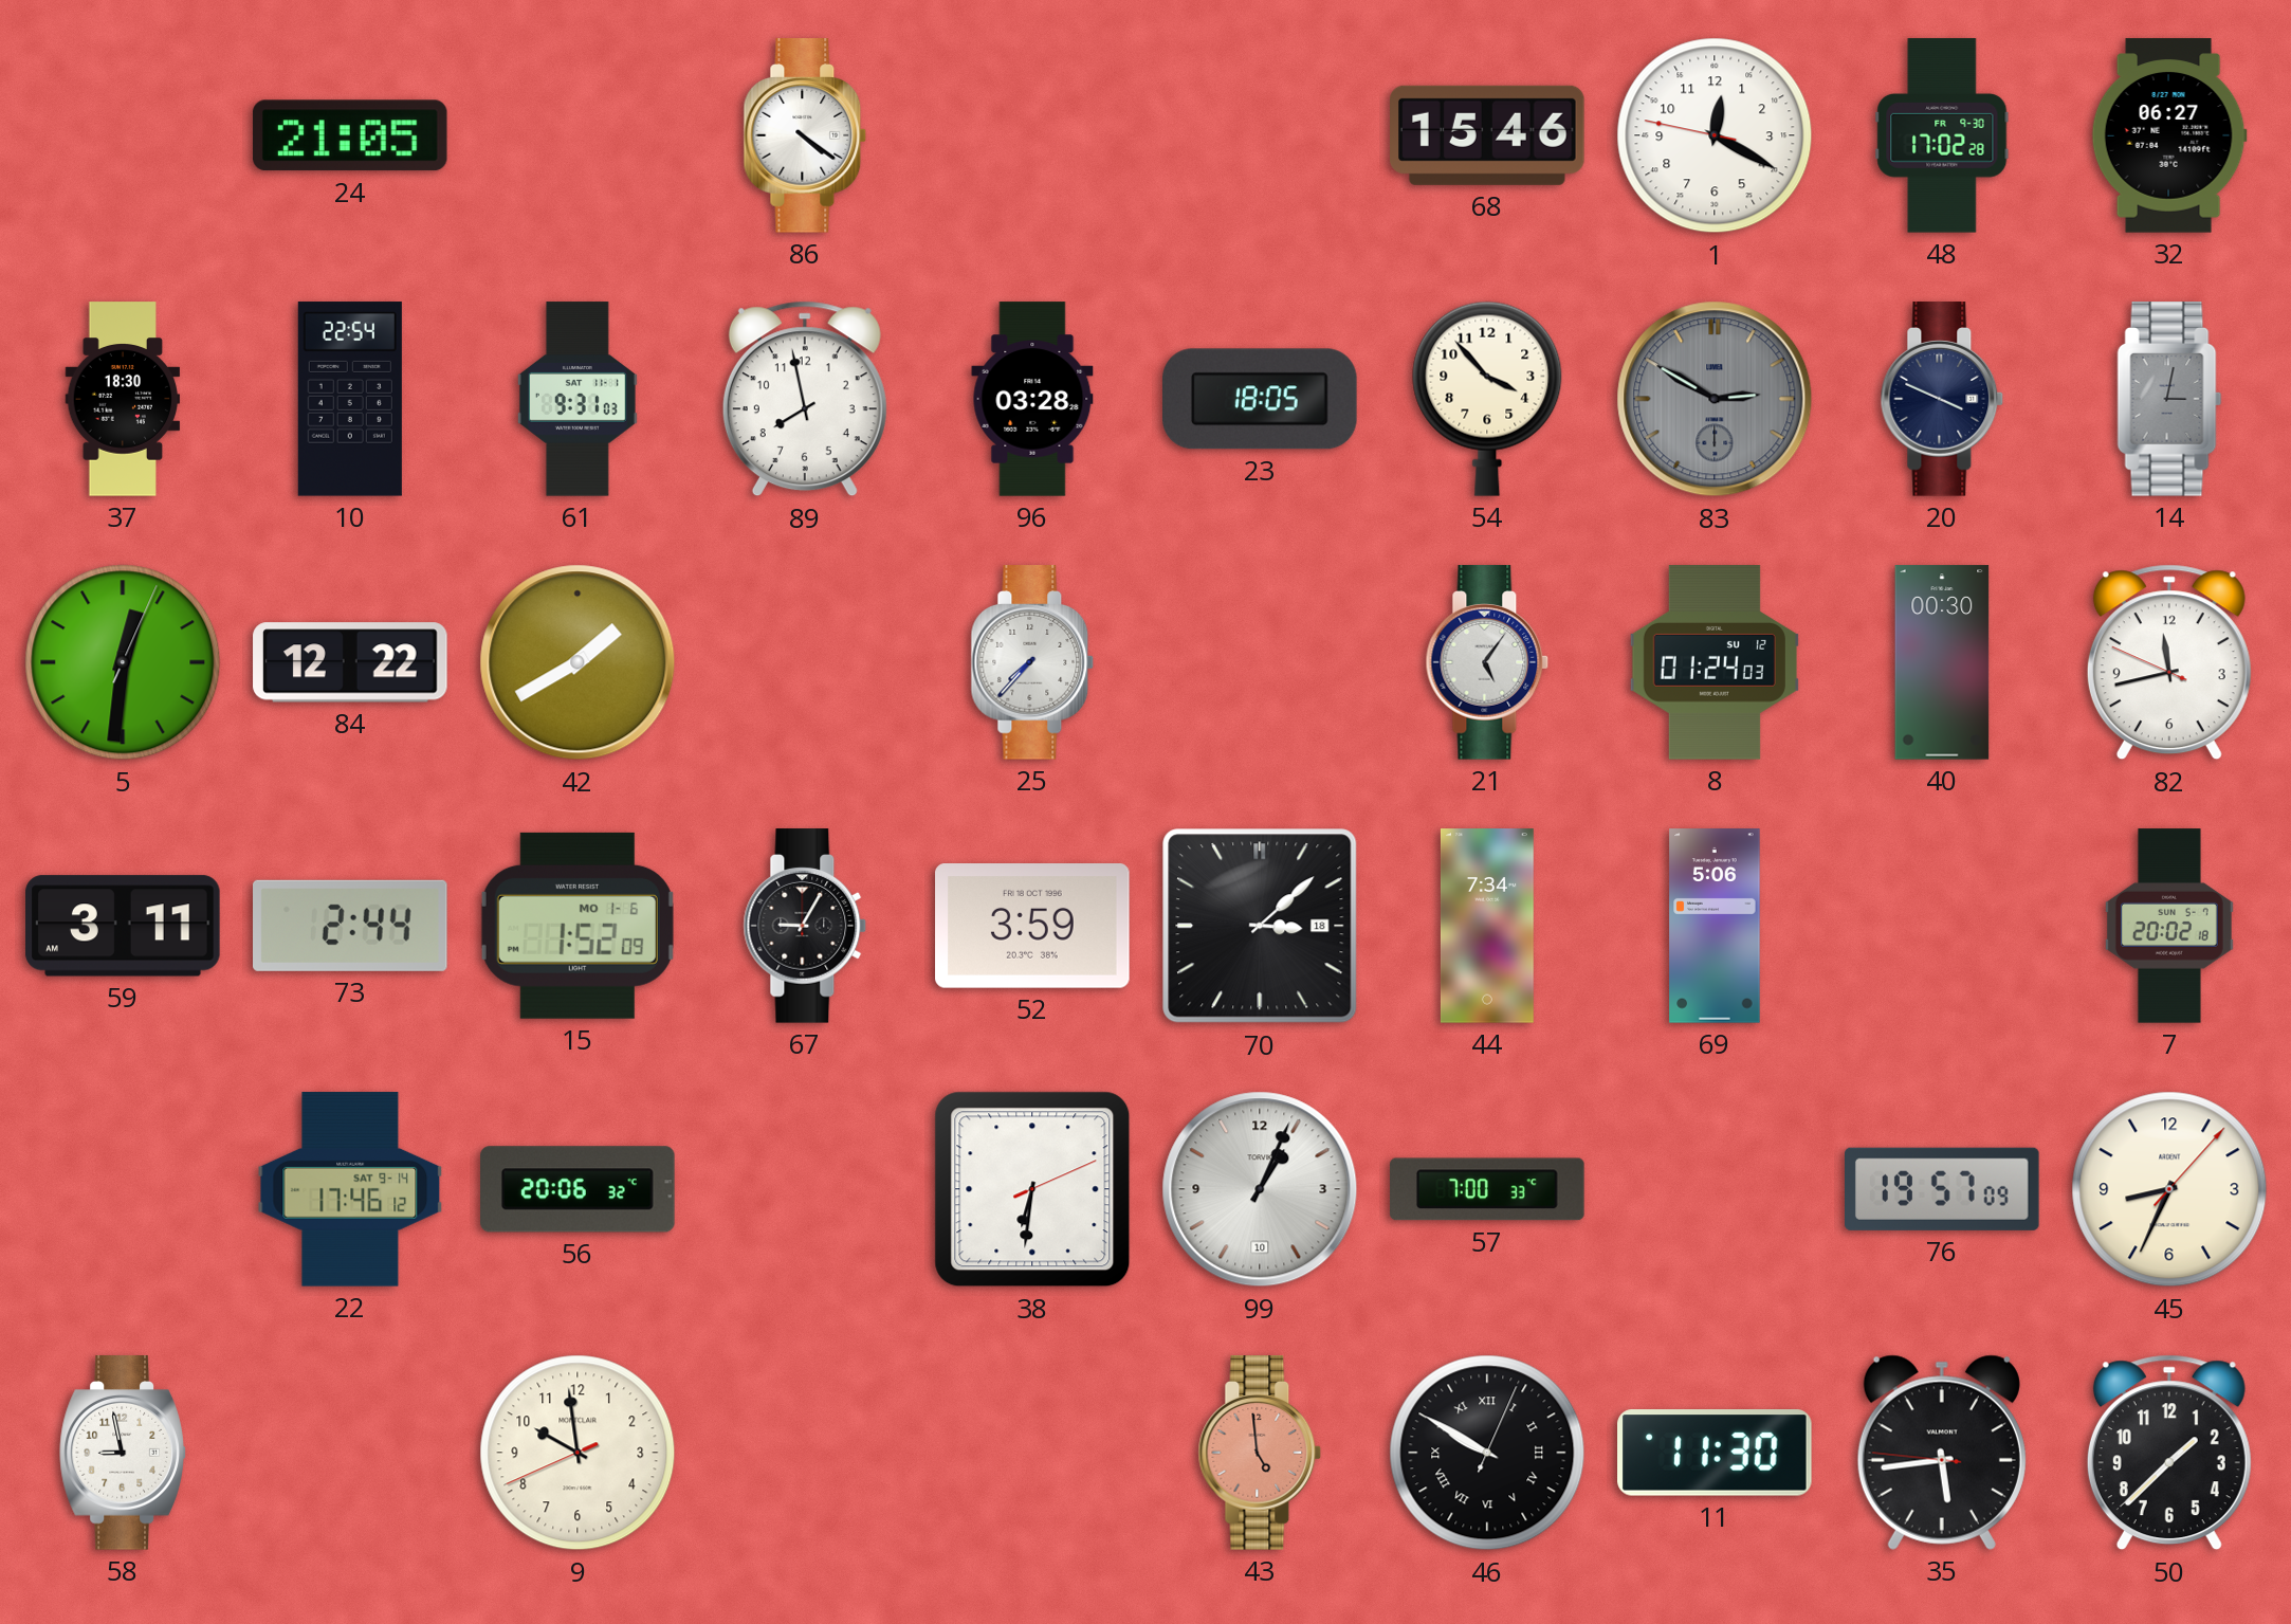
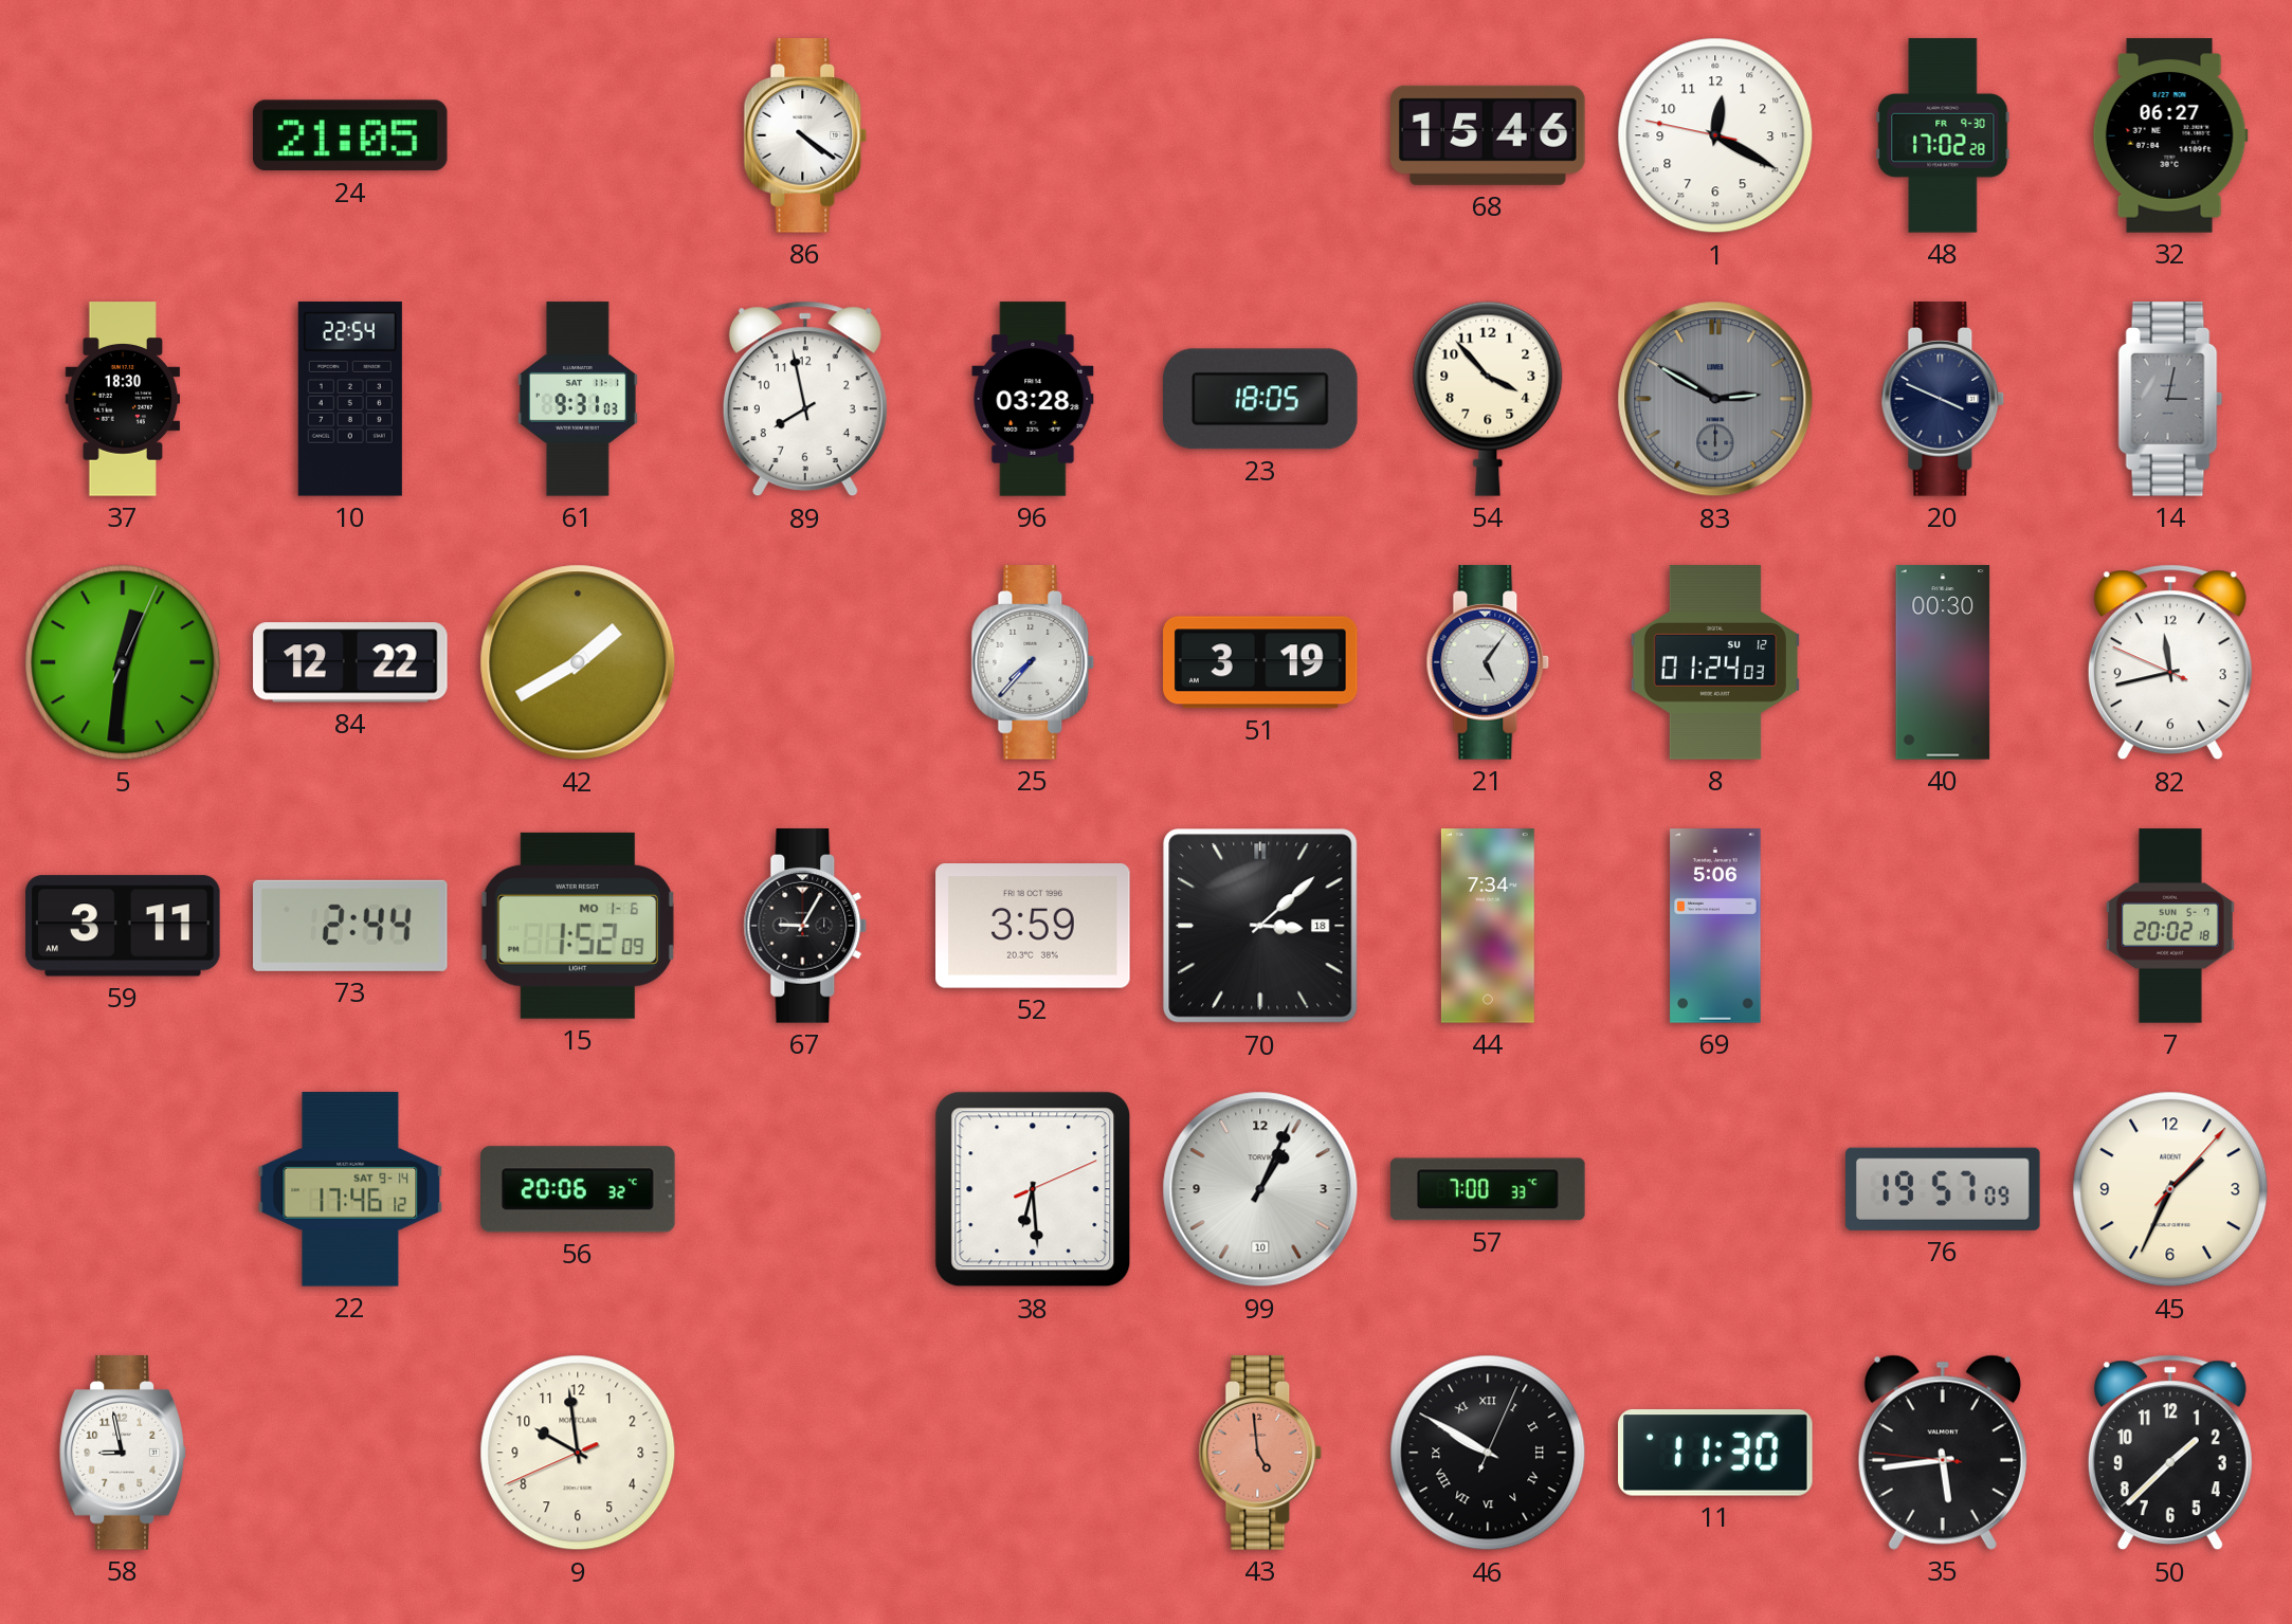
51: none -> 3:19
38: 6:31 -> 6:29
45: 8:34 -> 1:34
